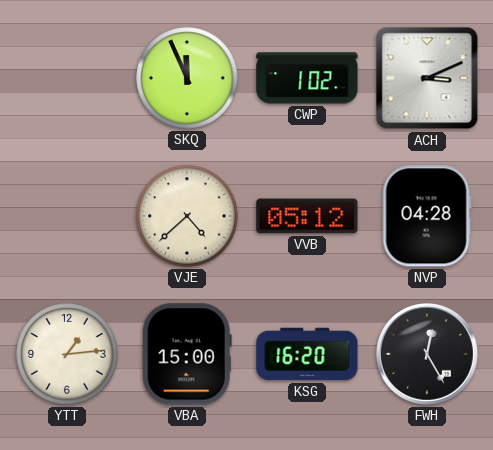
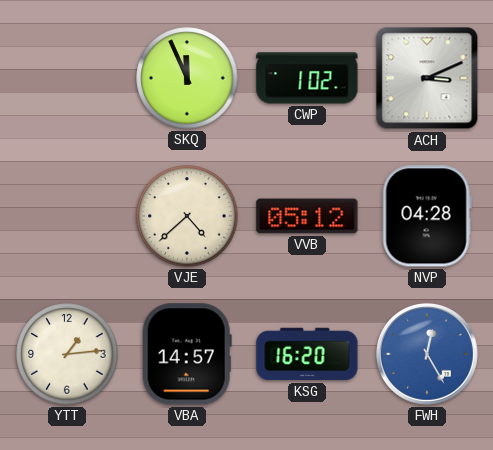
VBA: 15:00 -> 14:57
FWH dial: black -> blue
